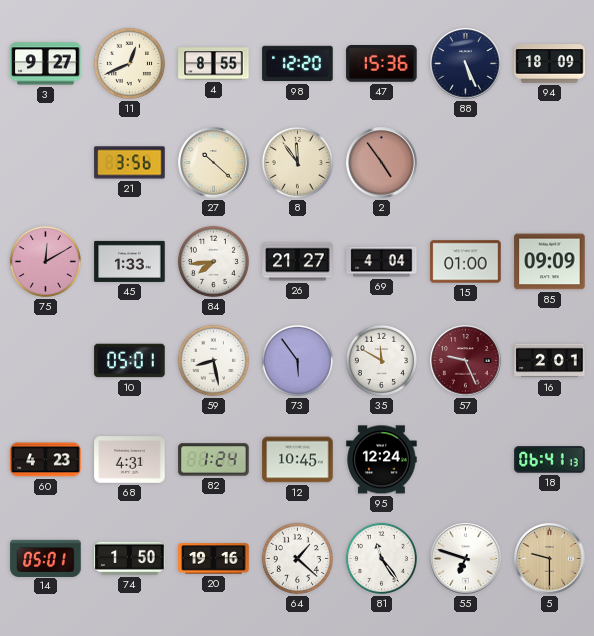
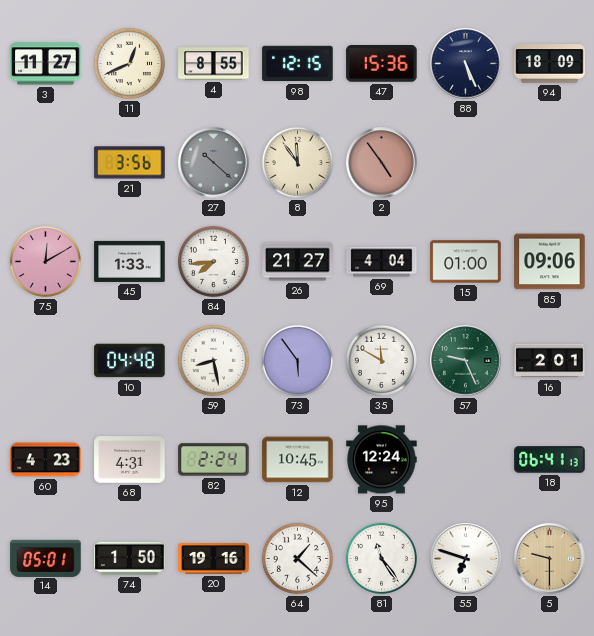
3: 9:27 -> 11:27
98: 12:20 -> 12:15
27 dial: cream -> grey
85: 09:09 -> 09:06
10: 05:01 -> 04:48
57 dial: burgundy -> green
82: 1:24 -> 2:24
